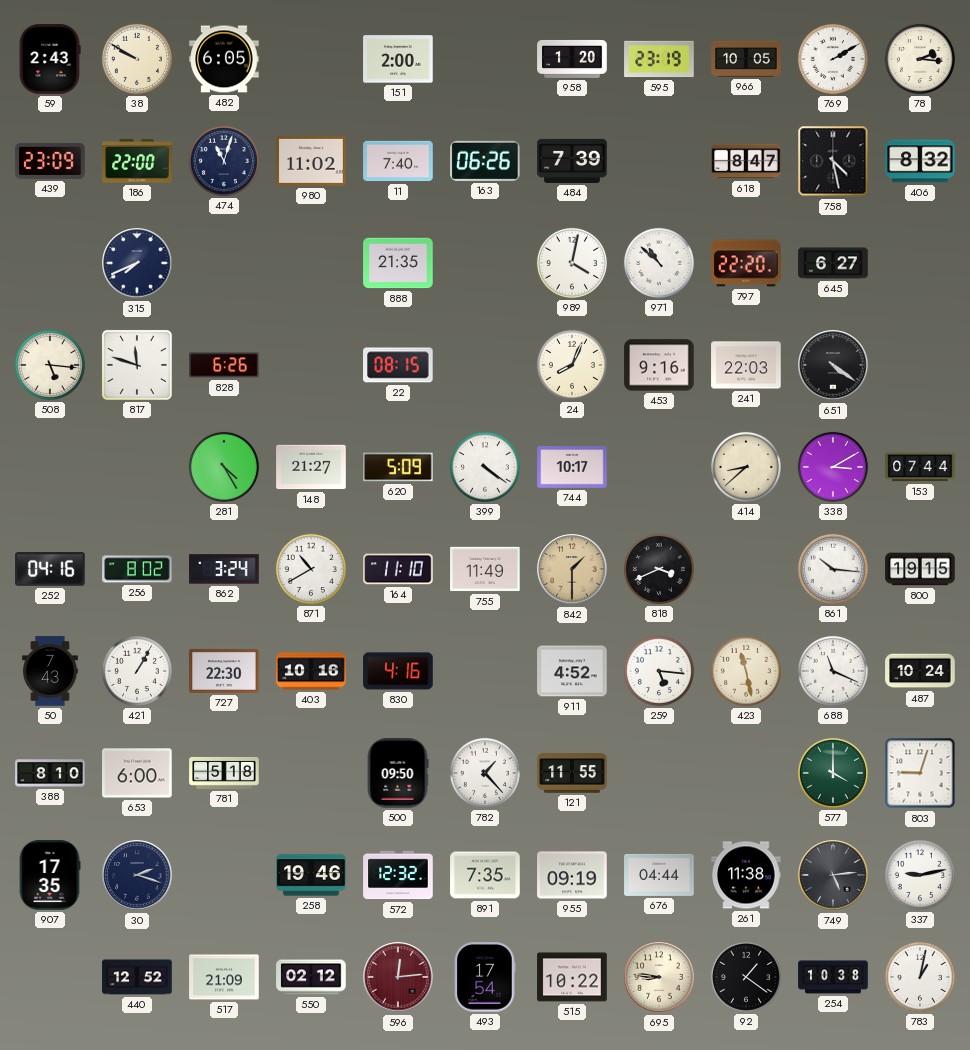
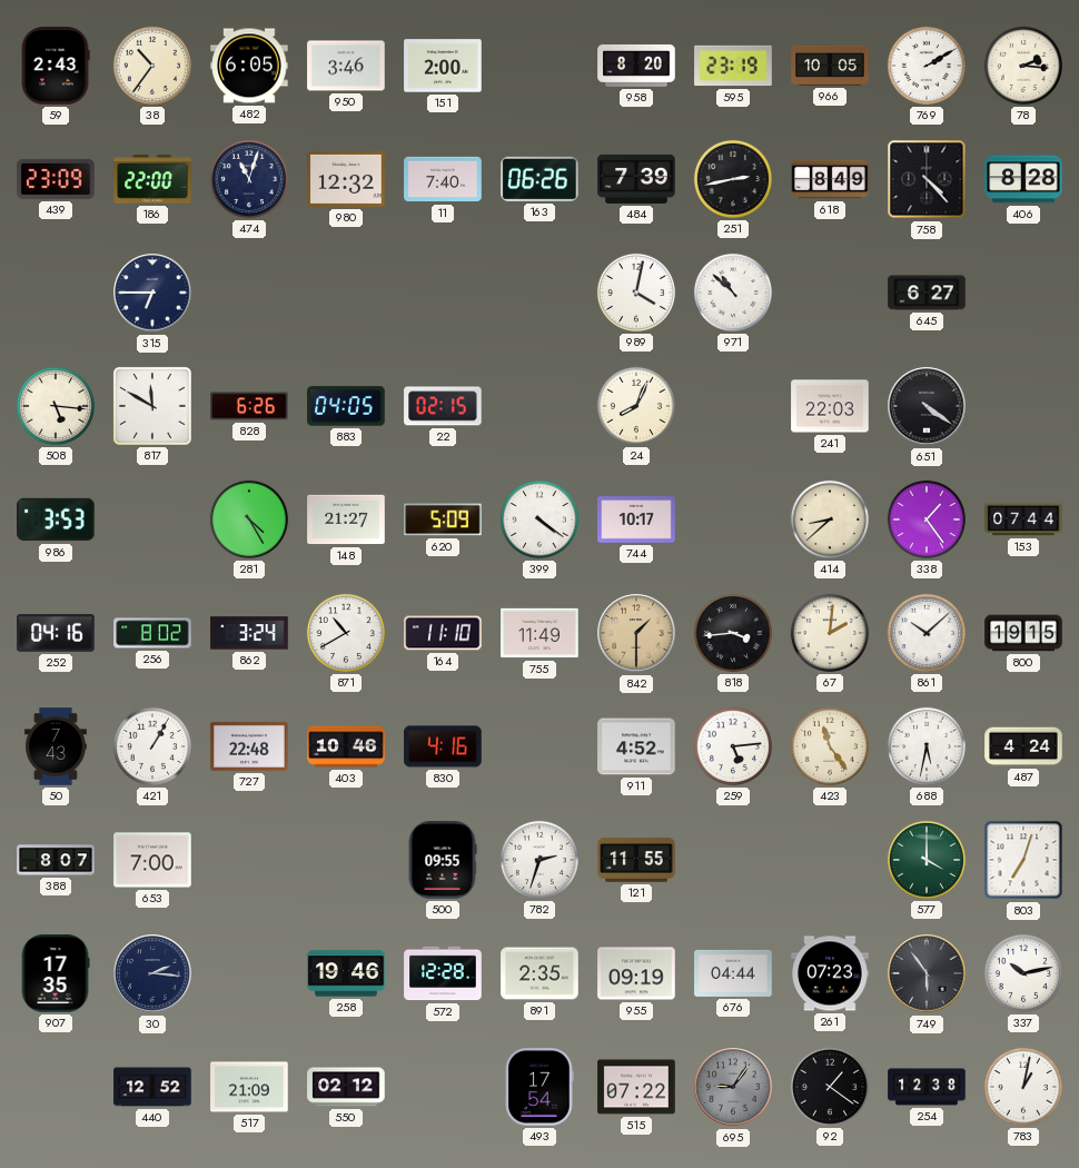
38: 9:50 -> 10:36
950: none -> 3:46
958: 1:20 -> 8:20
980: 11:02 -> 12:32
251: none -> 2:43
618: 8:47 -> 8:49
758: 4:28 -> 4:23
406: 8:32 -> 8:28
315: 7:41 -> 6:45
888: 21:35 -> none
797: 22:20 -> none
817: 11:48 -> 11:50
883: none -> 04:05
22: 08:15 -> 02:15
453: 9:16 -> none
986: none -> 3:53
338: 3:10 -> 1:24
818: 3:41 -> 3:44
67: none -> 2:01
861: 10:16 -> 10:08
727: 22:30 -> 22:48
403: 10:16 -> 10:46
259: 5:16 -> 5:14
423: 11:28 -> 11:24
688: 11:19 -> 5:32
487: 10:24 -> 4:24
388: 8:10 -> 8:07
653: 6:00 -> 7:00
781: 5:18 -> none
500: 09:50 -> 09:55
782: 1:23 -> 2:33
803: 9:03 -> 7:03
30: 2:18 -> 2:16
572: 12:32 -> 12:28
891: 7:35 -> 2:35
261: 11:38 -> 07:23
749: 5:14 -> 5:54
337: 9:13 -> 10:13
596: 12:14 -> none
515: 10:22 -> 07:22
695: 8:46 -> 9:06
695 dial: cream -> grey
254: 10:38 -> 12:38
